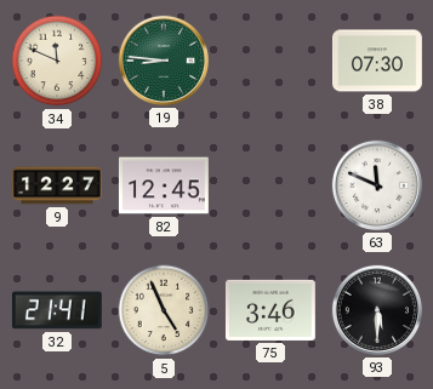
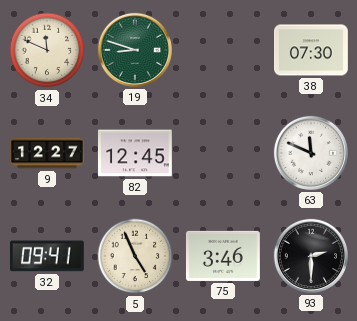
19: 8:46 -> 8:48
32: 21:41 -> 09:41
93: 5:30 -> 2:30
